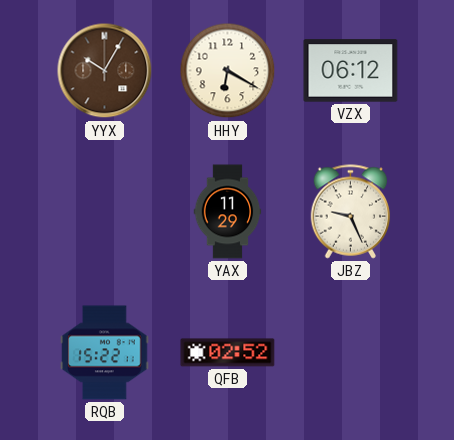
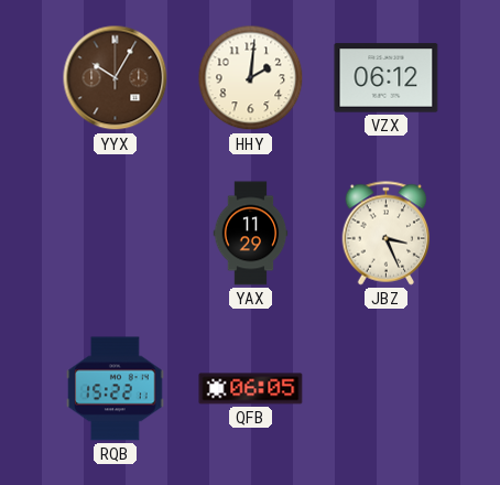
HHY: 6:20 -> 2:01
JBZ: 9:26 -> 3:26
QFB: 02:52 -> 06:05
